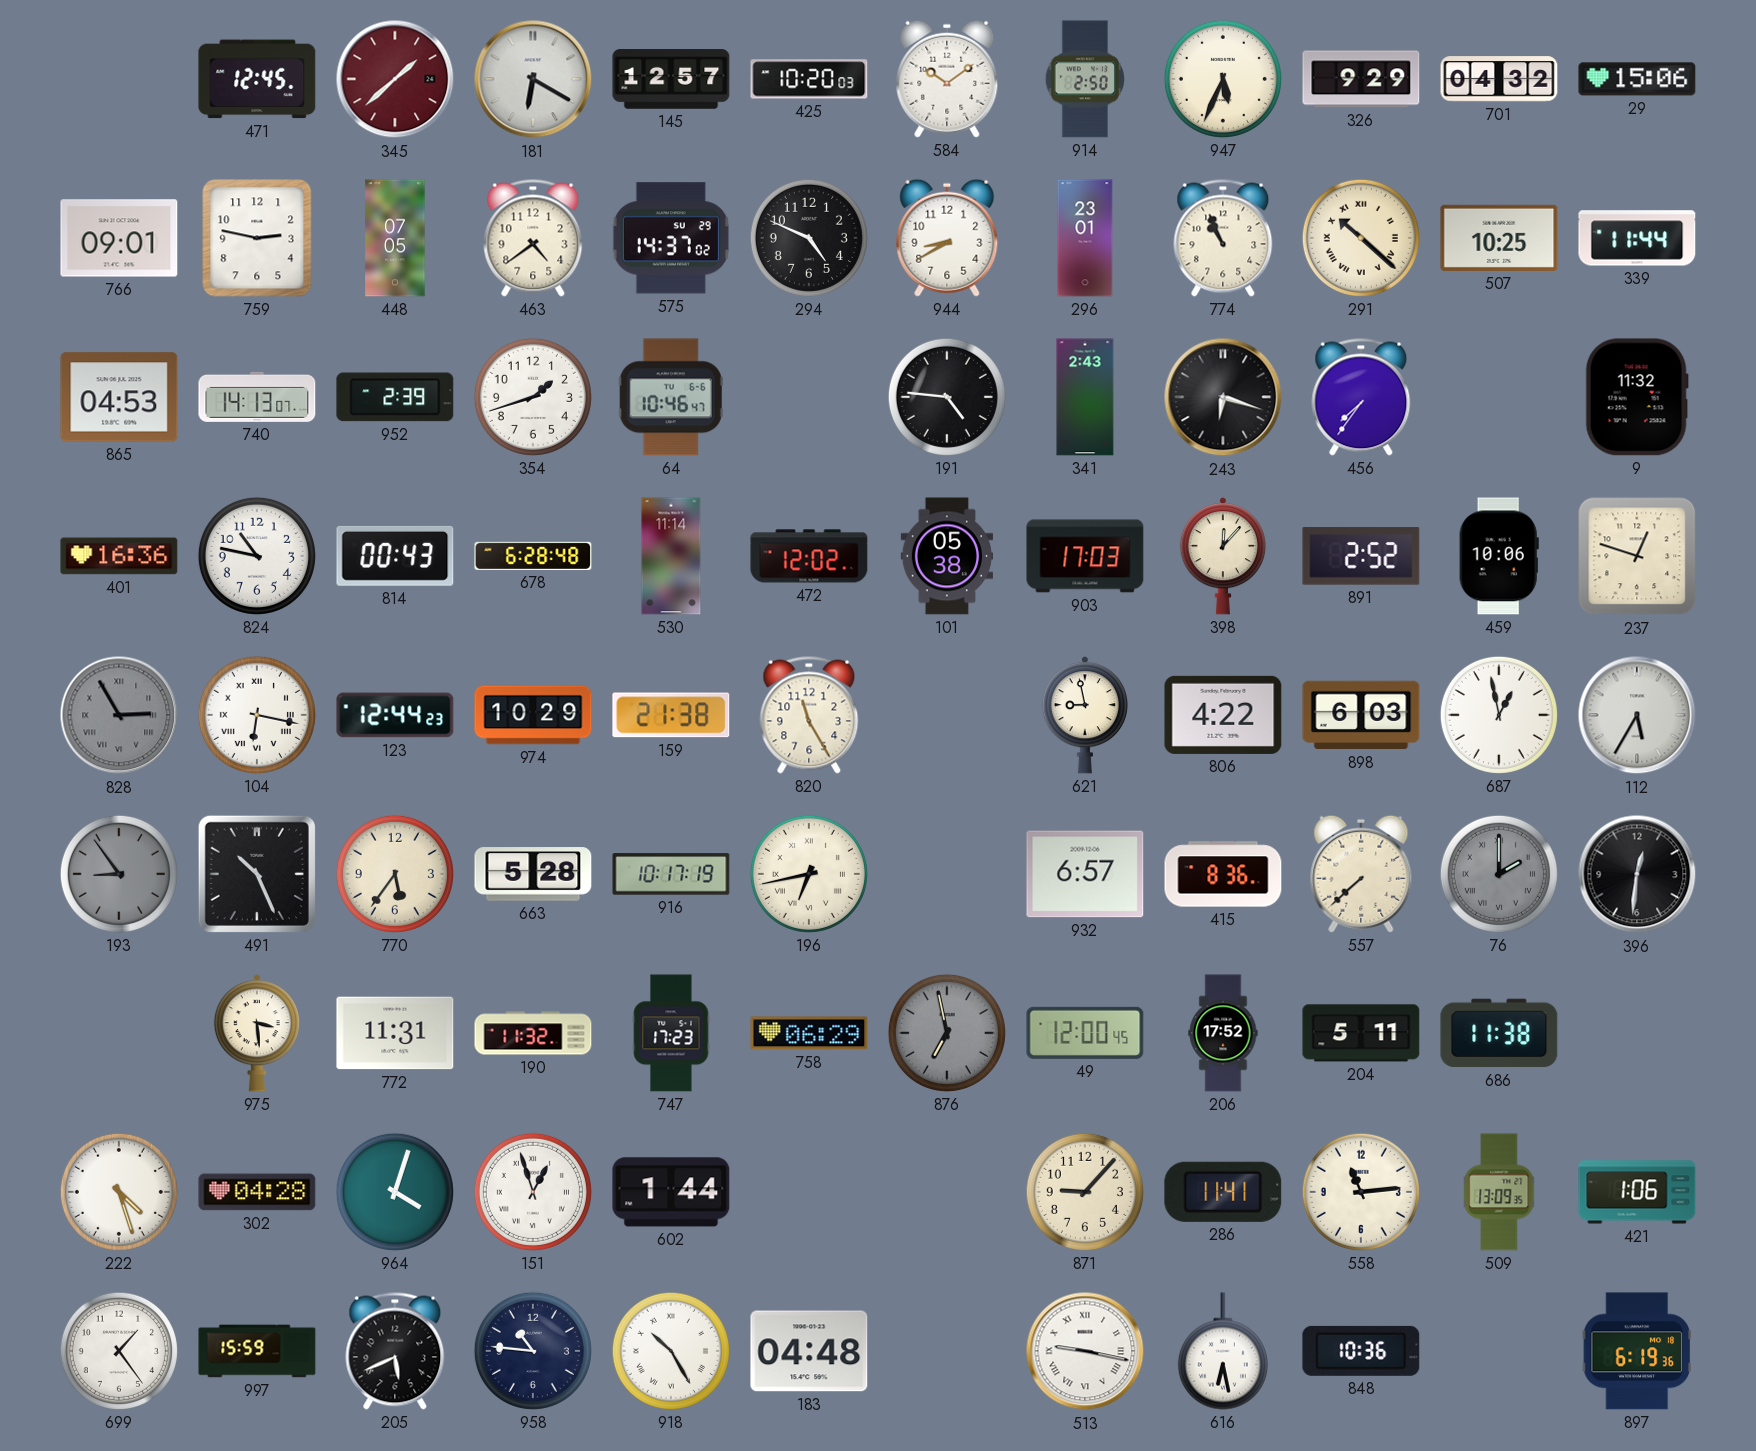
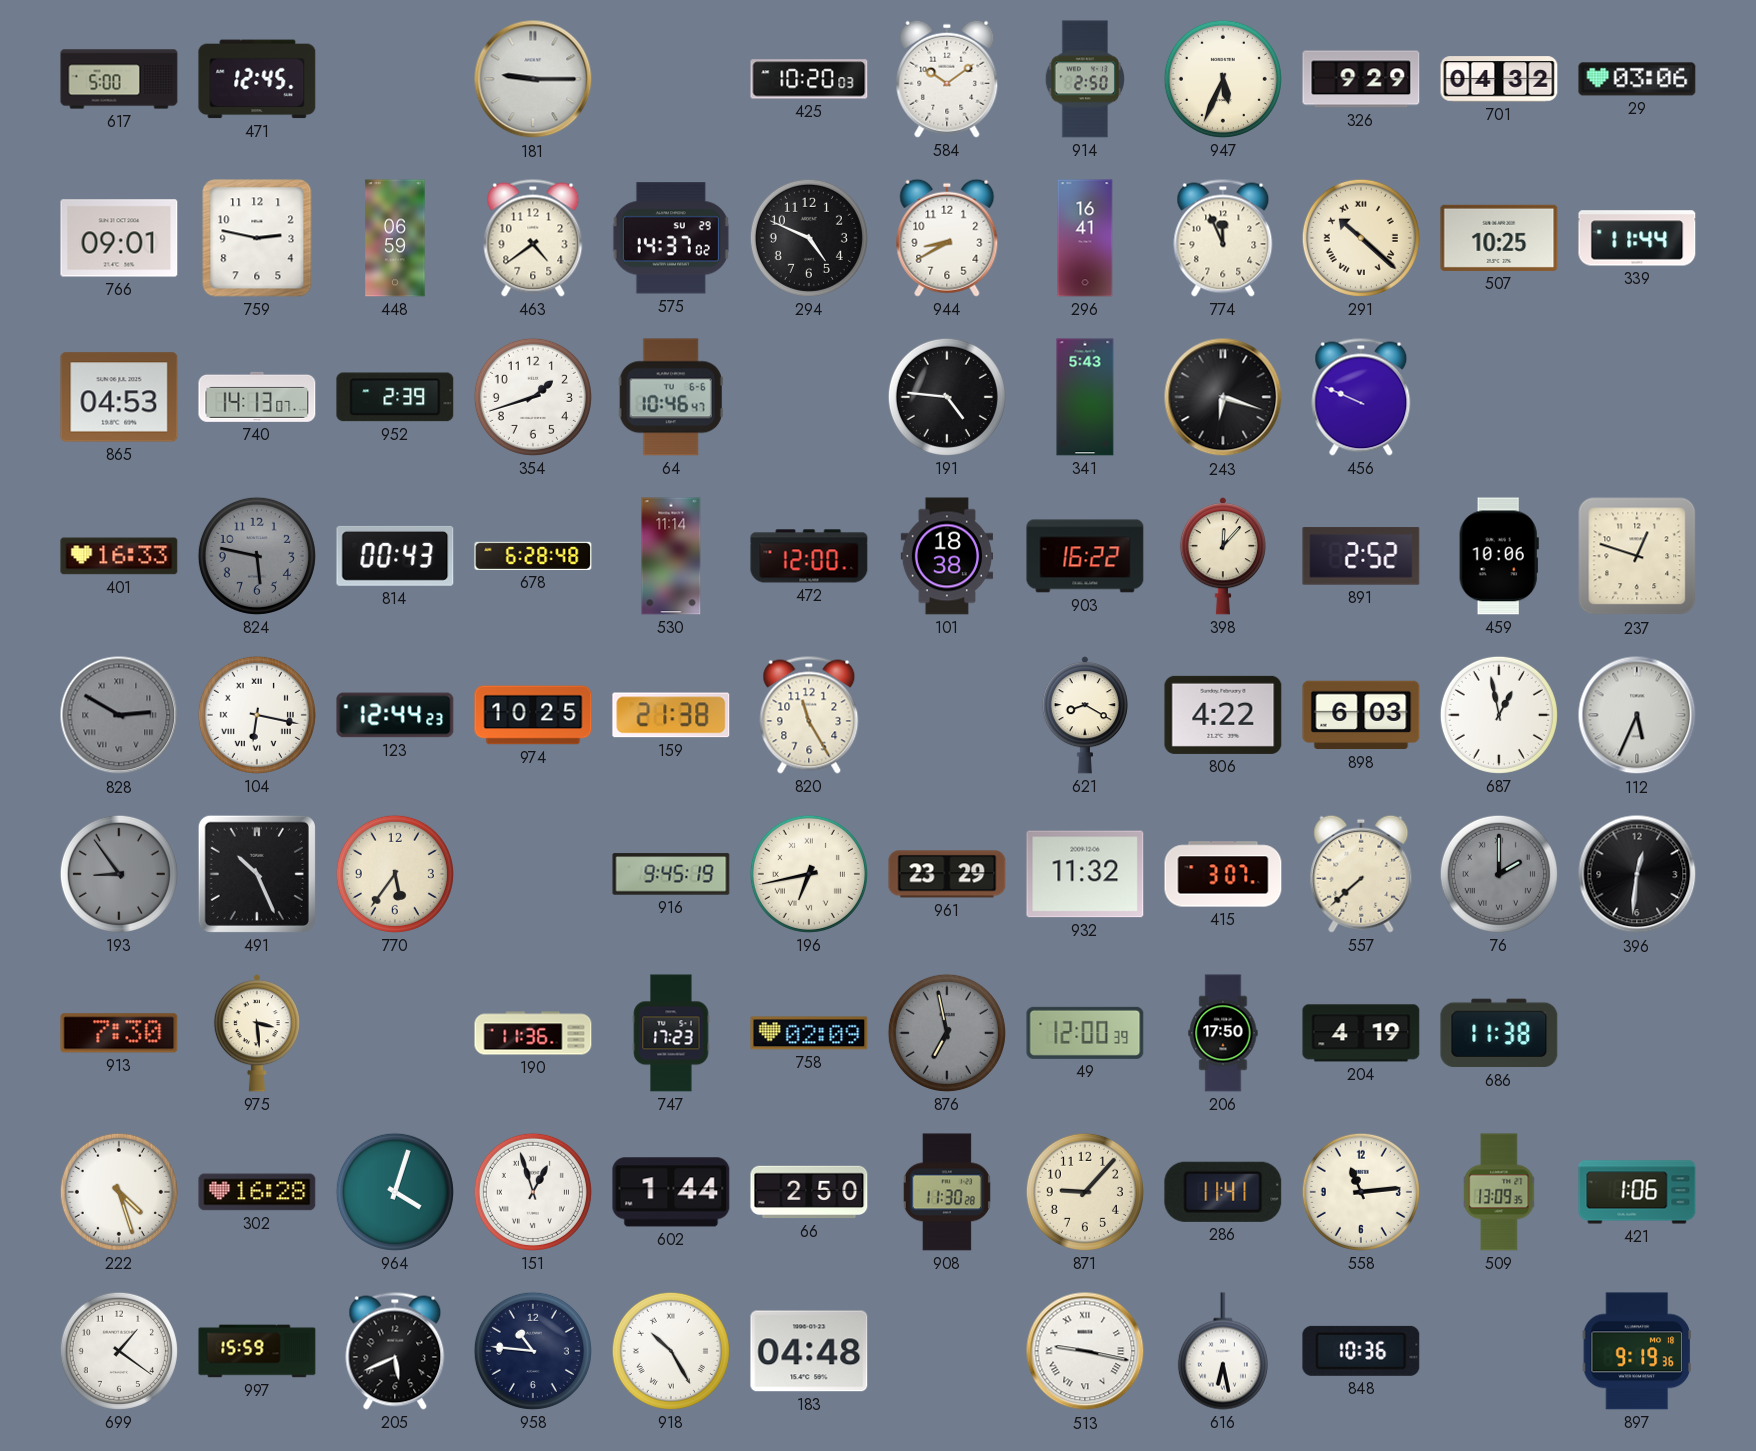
617: none -> 5:00
345: 1:38 -> none
181: 6:20 -> 9:15
145: 12:57 -> none
29: 15:06 -> 03:06
448: 07:05 -> 06:59
296: 23:01 -> 16:41
774: 10:56 -> 11:56
341: 2:43 -> 5:43
456: 7:36 -> 9:49
9: 11:32 -> none
401: 16:36 -> 16:33
824: 10:47 -> 5:47
824 dial: white -> grey
472: 12:02 -> 12:00
101: 05:38 -> 18:38
903: 17:03 -> 16:22
828: 2:55 -> 2:50
974: 10:29 -> 10:25
621: 8:58 -> 8:20
112: 5:35 -> 5:34
663: 5:28 -> none
916: 10:17 -> 9:45
961: none -> 23:29
932: 6:57 -> 11:32
415: 8:36 -> 3:07
913: none -> 7:30
772: 11:31 -> none
190: 11:32 -> 11:36
758: 06:29 -> 02:09
49: 12:00:45 -> 12:00:39
206: 17:52 -> 17:50
204: 5:11 -> 4:19
302: 04:28 -> 16:28
66: none -> 2:50
908: none -> 11:30
699: 1:24 -> 1:21
897: 6:19 -> 9:19
